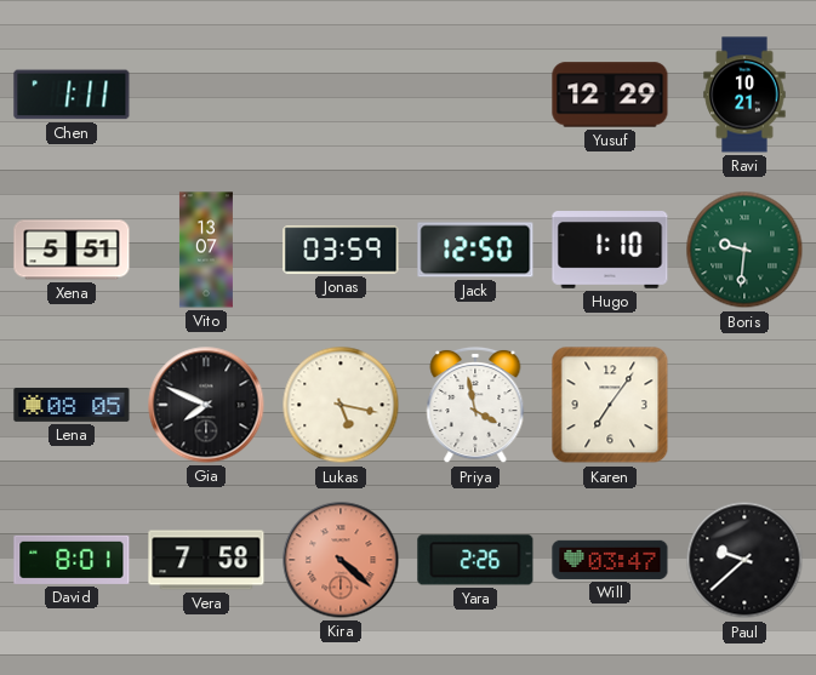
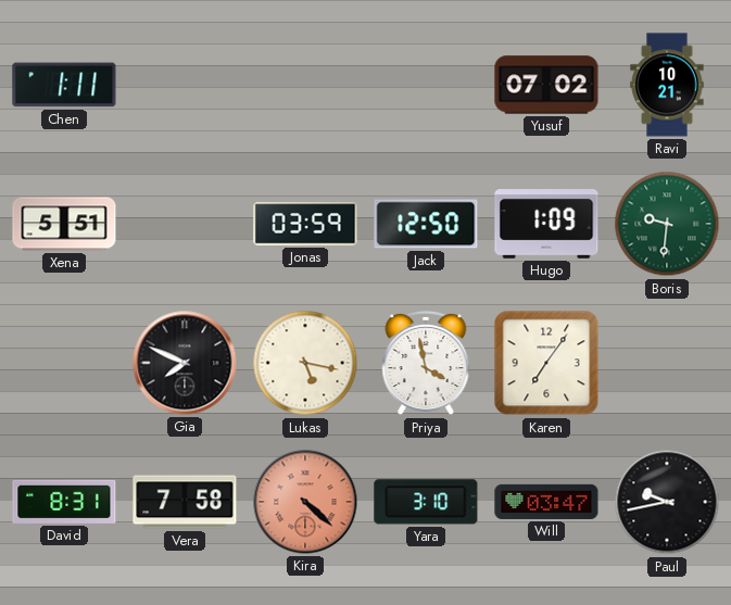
Yusuf: 12:29 -> 07:02
Vito: 13:07 -> none
Hugo: 1:10 -> 1:09
Lena: 08:05 -> none
David: 8:01 -> 8:31
Yara: 2:26 -> 3:10
Paul: 9:38 -> 9:43
